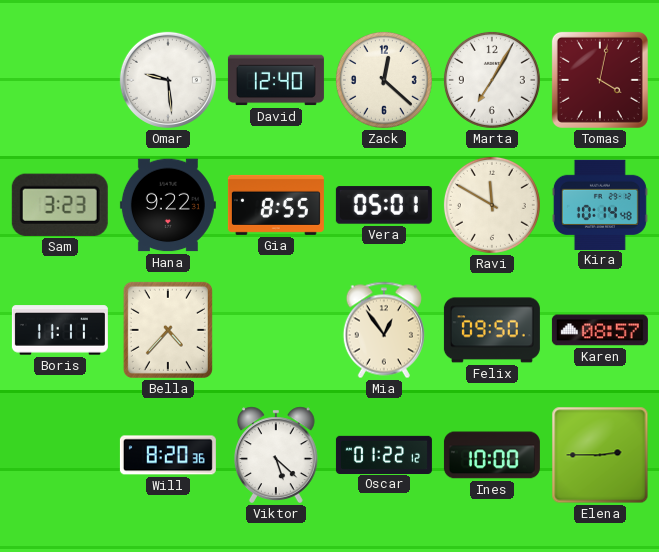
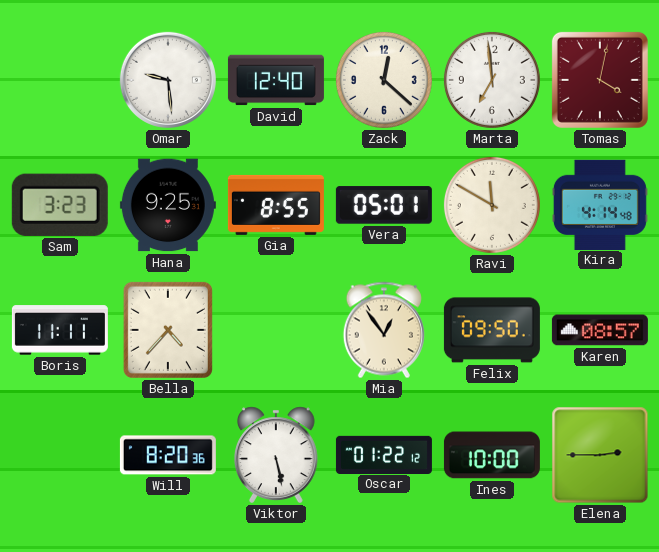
Marta: 7:05 -> 6:59
Hana: 9:22 -> 9:25
Kira: 10:14 -> 4:14
Viktor: 5:22 -> 5:28
